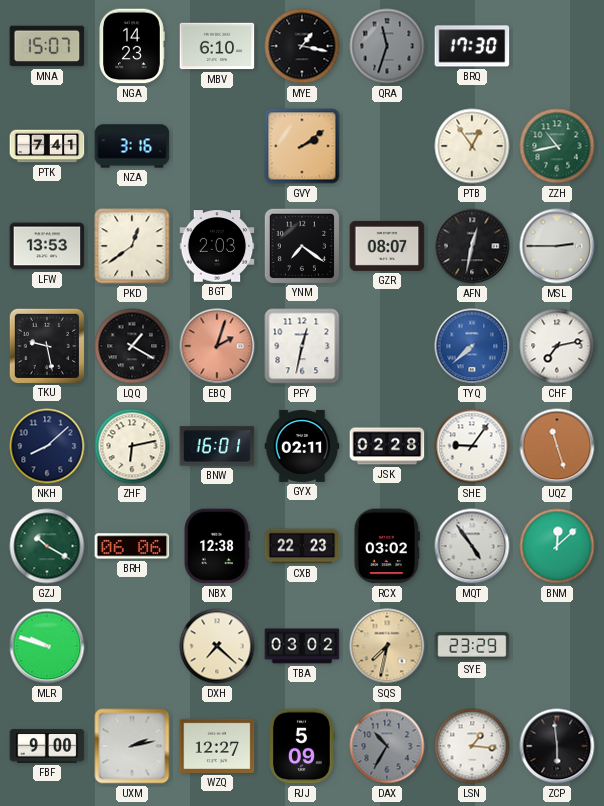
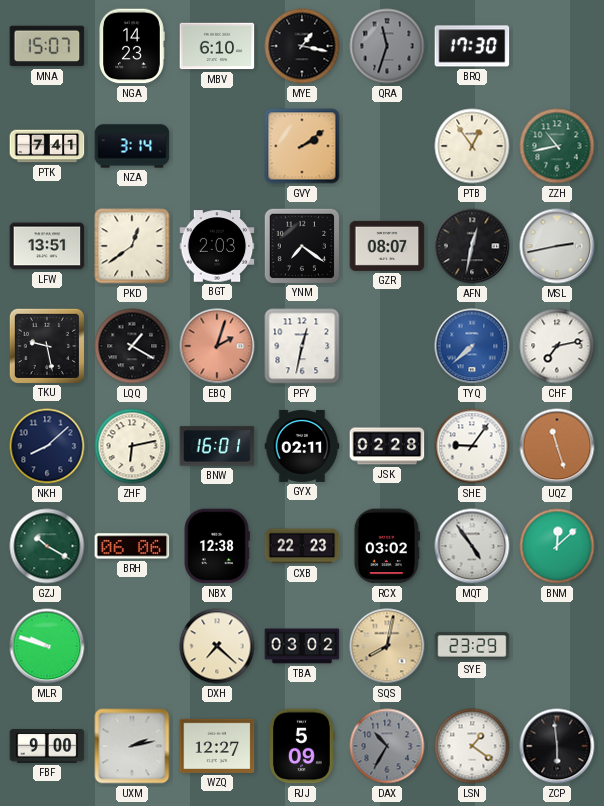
NZA: 3:16 -> 3:14
LFW: 13:53 -> 13:51
MSL: 2:45 -> 2:43
SQS: 7:32 -> 8:02
LSN: 1:16 -> 1:21
